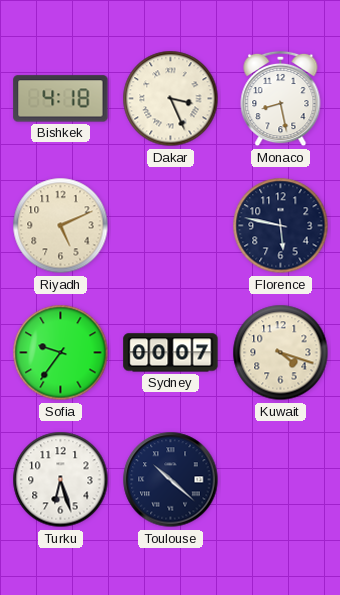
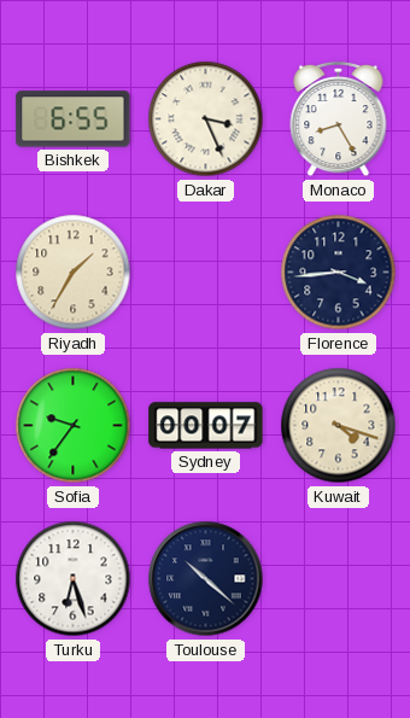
Bishkek: 4:18 -> 6:55
Monaco: 8:28 -> 8:25
Riyadh: 5:11 -> 1:35
Florence: 5:47 -> 3:44
